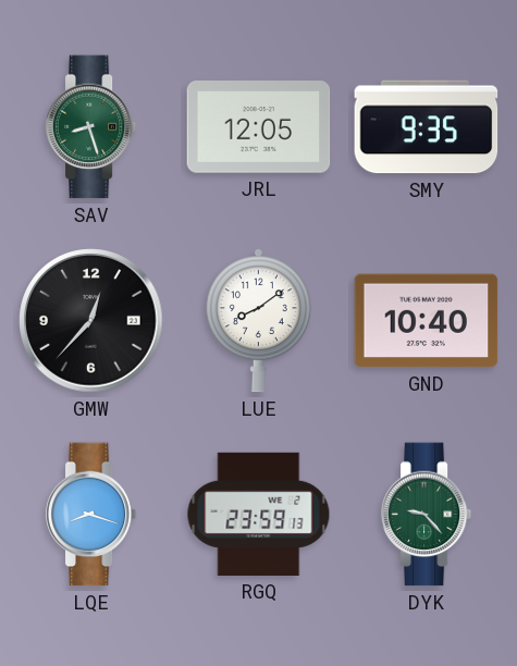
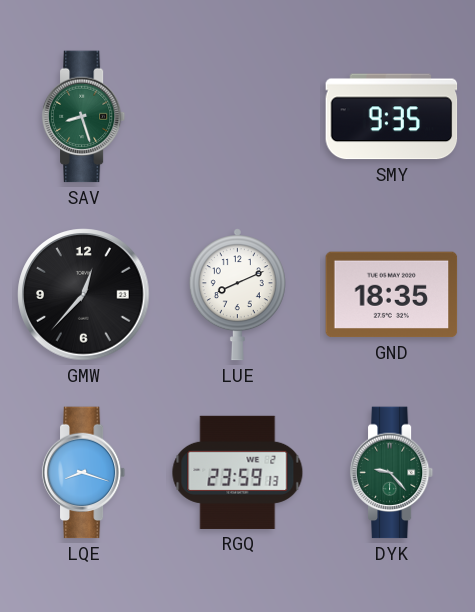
JRL: 12:05 -> none
LUE: 8:09 -> 8:11
GND: 10:40 -> 18:35
